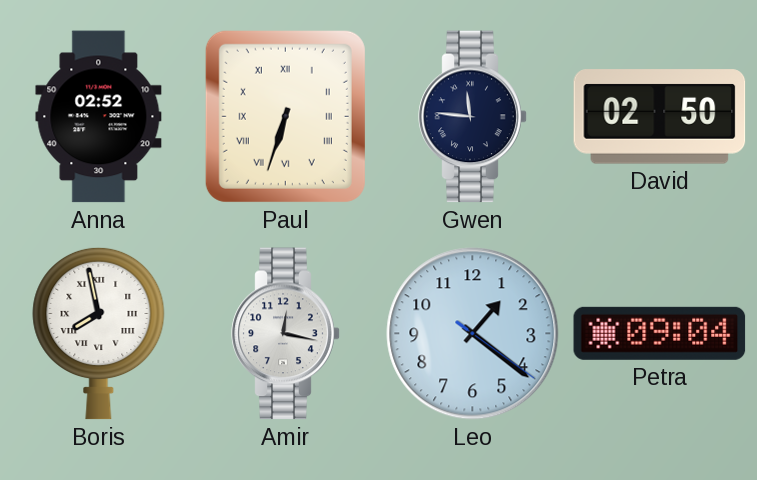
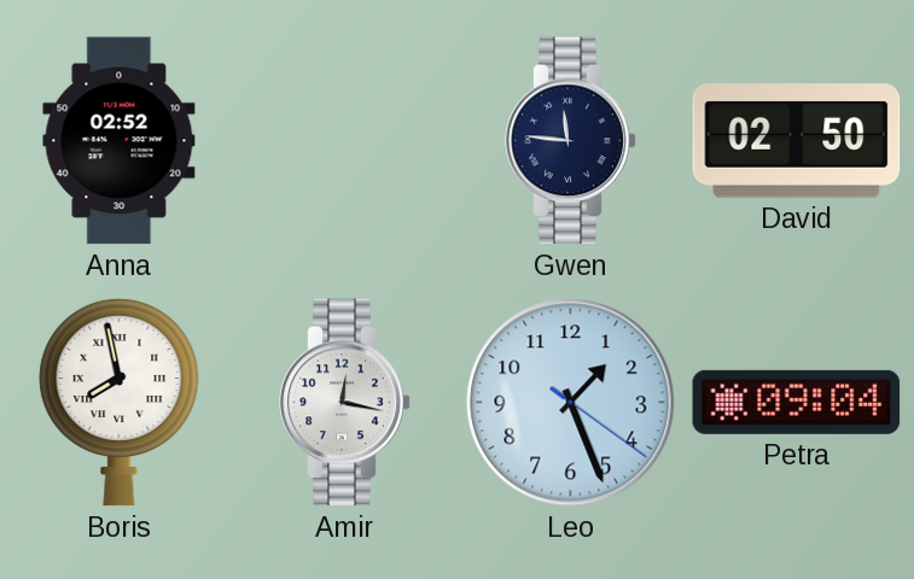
Paul: 6:33 -> none
Leo: 1:21 -> 1:26
